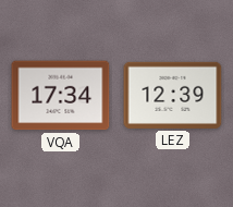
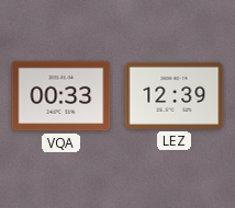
VQA: 17:34 -> 00:33
